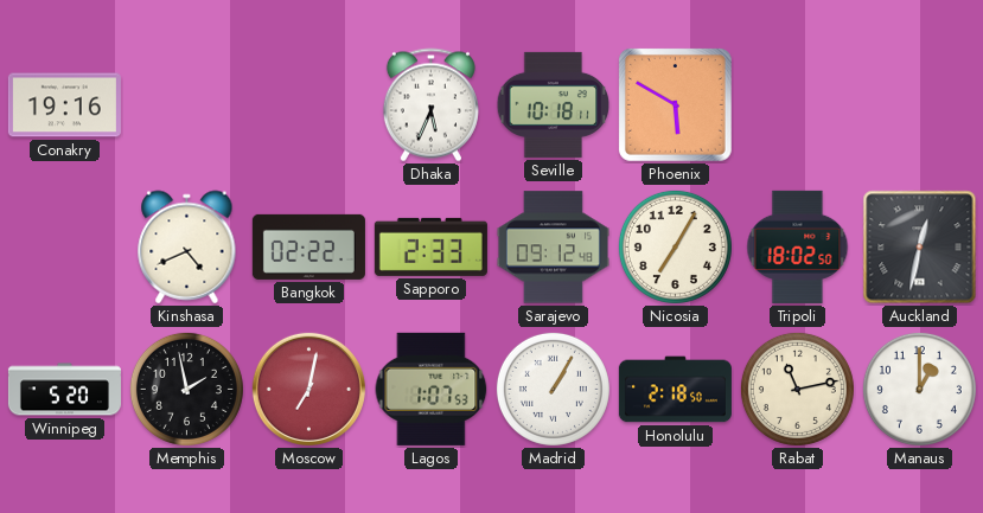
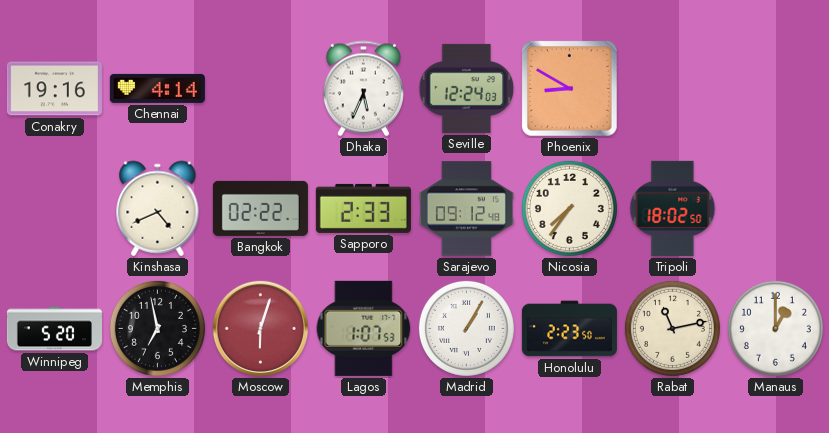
Chennai: none -> 4:14
Seville: 10:18 -> 12:24
Phoenix: 5:50 -> 8:50
Nicosia: 7:05 -> 7:36
Auckland: 12:32 -> none
Memphis: 1:58 -> 6:58
Moscow: 7:02 -> 6:03
Honolulu: 2:18 -> 2:23
